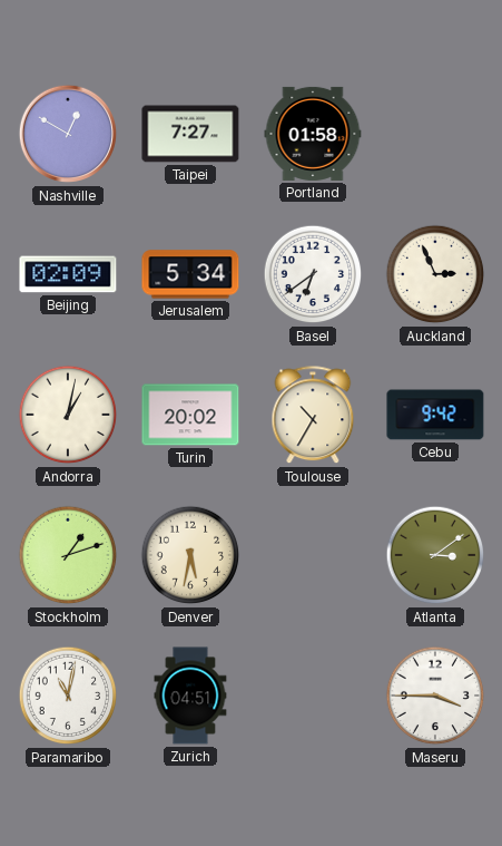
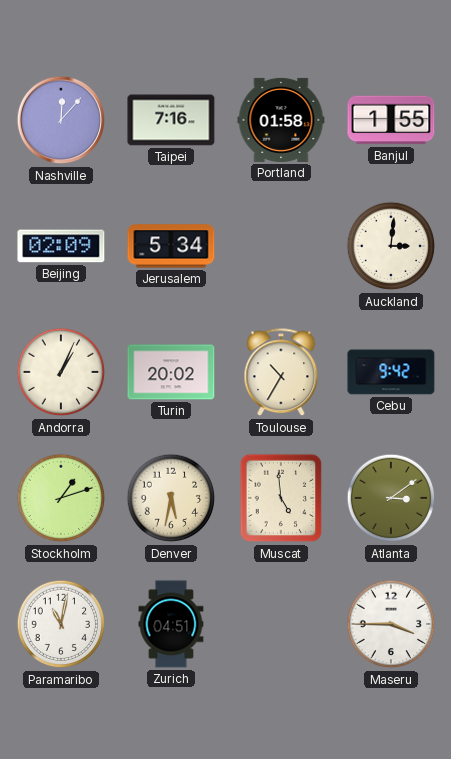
Nashville: 12:50 -> 12:07
Taipei: 7:27 -> 7:16
Banjul: none -> 1:55
Basel: 6:39 -> none
Auckland: 2:56 -> 3:01
Andorra: 1:02 -> 1:04
Muscat: none -> 4:59
